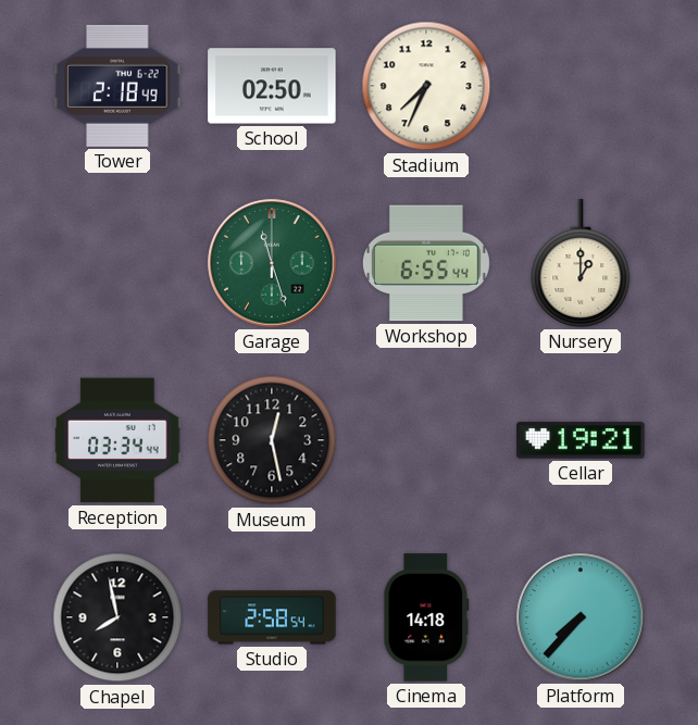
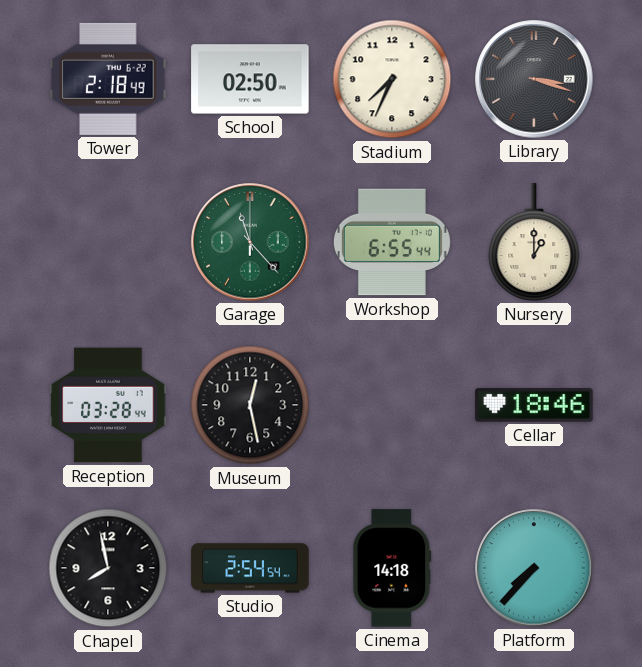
Library: none -> 3:18
Garage: 11:27 -> 11:23
Reception: 03:34 -> 03:28
Cellar: 19:21 -> 18:46
Studio: 2:58 -> 2:54
